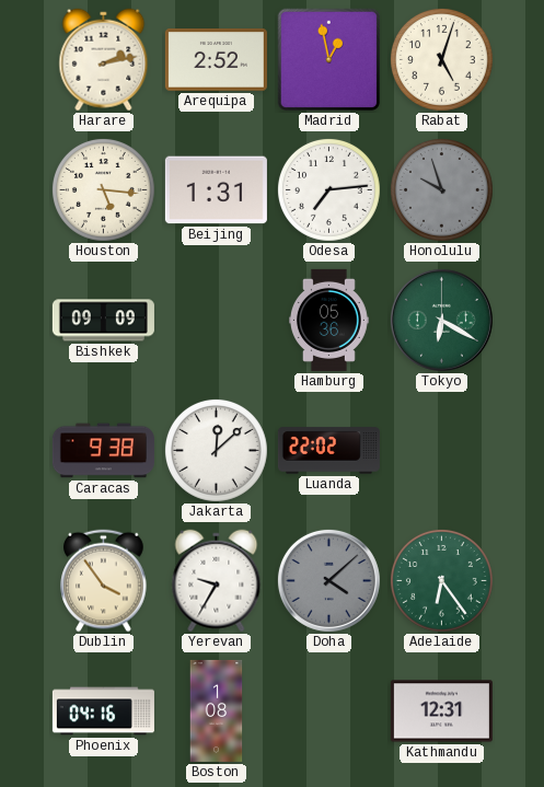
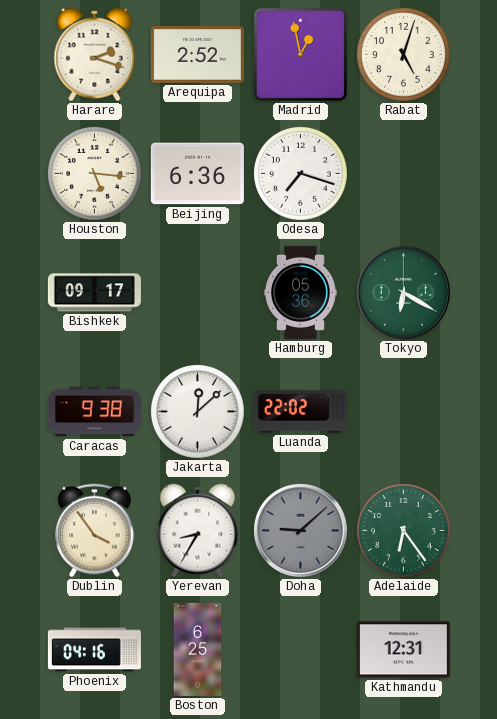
Harare: 2:13 -> 2:18
Beijing: 1:31 -> 6:36
Odesa: 7:14 -> 7:18
Honolulu: 9:57 -> none
Bishkek: 09:09 -> 09:17
Yerevan: 9:35 -> 8:35
Doha: 4:08 -> 9:08
Boston: 1:08 -> 6:25
